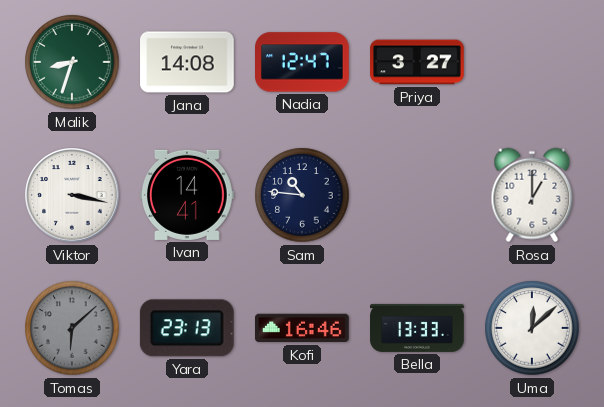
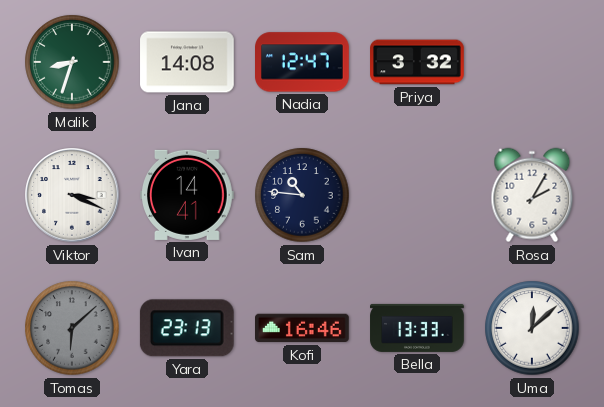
Priya: 3:27 -> 3:32
Viktor: 3:17 -> 3:19
Rosa: 1:00 -> 2:05
